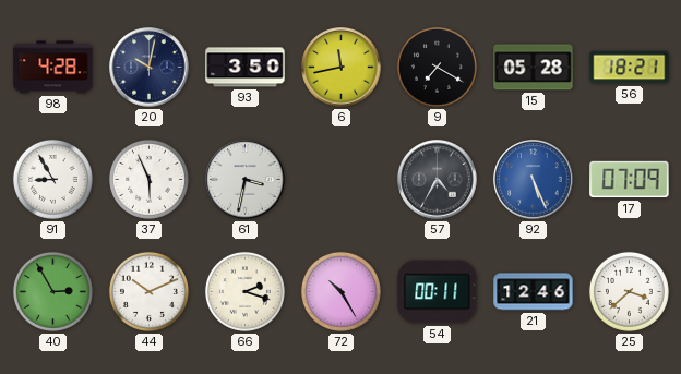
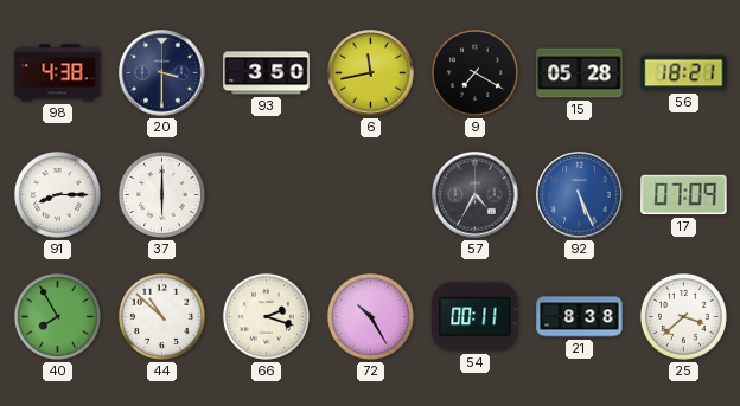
98: 4:28 -> 4:38
20: 10:02 -> 3:30
91: 8:55 -> 8:15
37: 5:56 -> 6:00
61: 3:32 -> none
40: 2:55 -> 7:55
44: 10:11 -> 10:52
21: 12:46 -> 8:38
